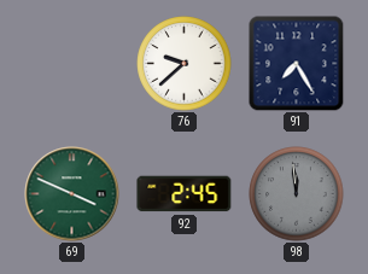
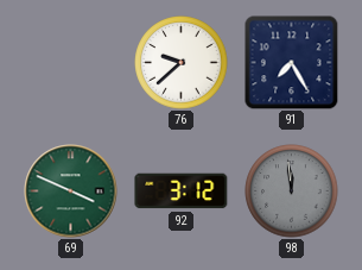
92: 2:45 -> 3:12
